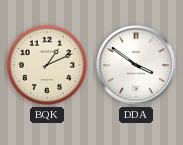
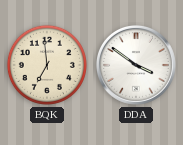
BQK: 1:11 -> 6:59
